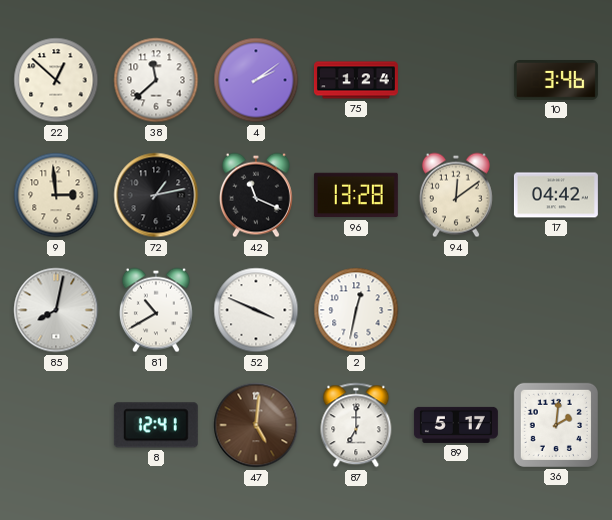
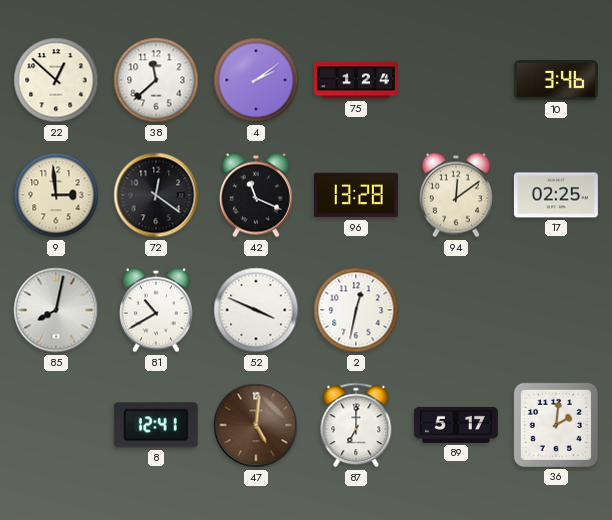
72: 1:13 -> 12:21
17: 04:42 -> 02:25
